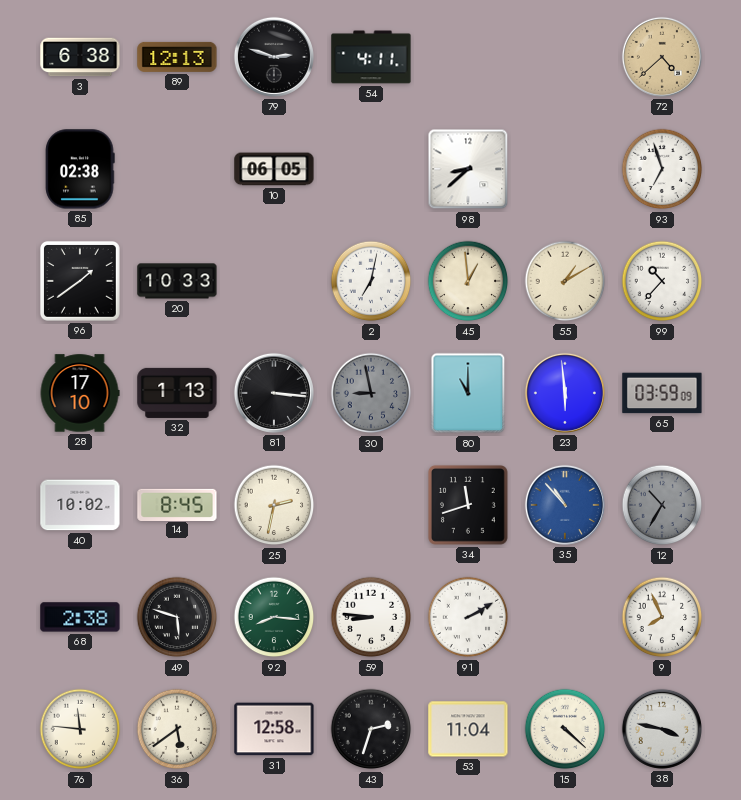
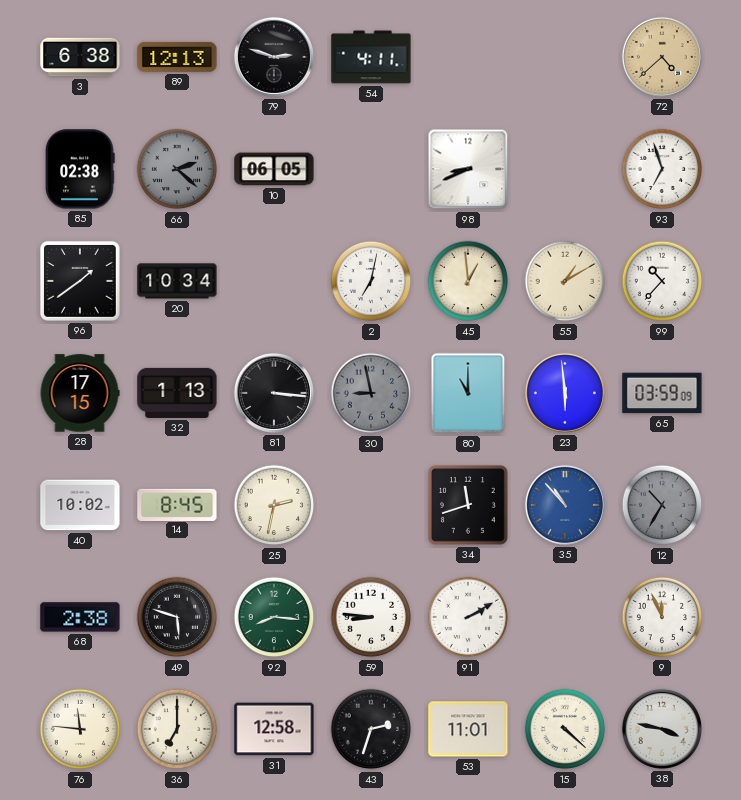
66: none -> 2:22
98: 8:38 -> 8:41
20: 10:33 -> 10:34
28: 17:10 -> 17:15
9: 7:56 -> 11:56
36: 5:39 -> 7:00
53: 11:04 -> 11:01
